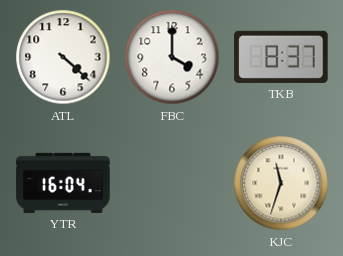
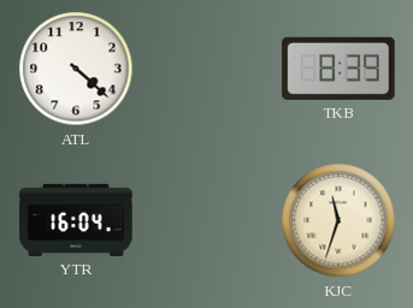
FBC: 4:00 -> none
TKB: 8:37 -> 8:39
